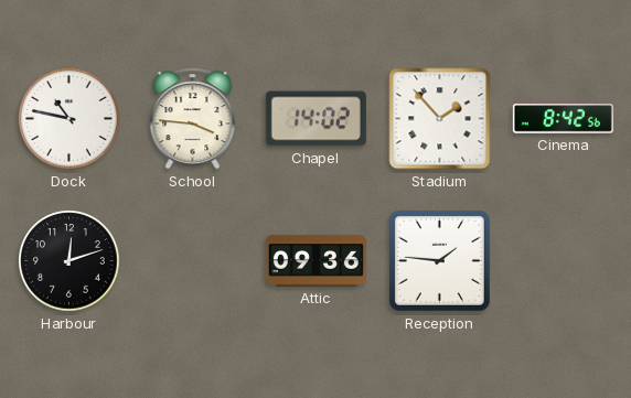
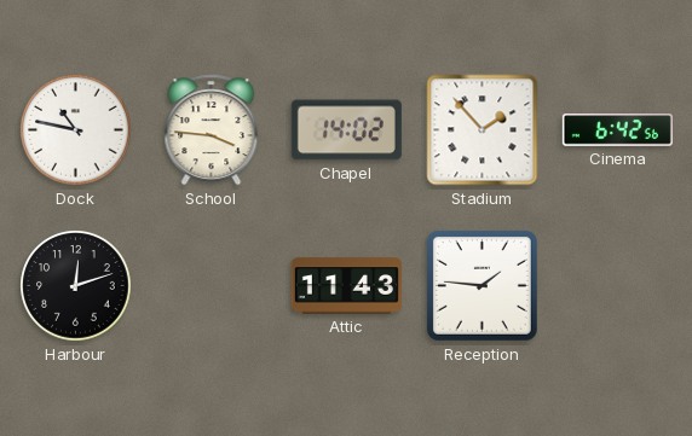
Cinema: 8:42 -> 6:42
Attic: 09:36 -> 11:43
